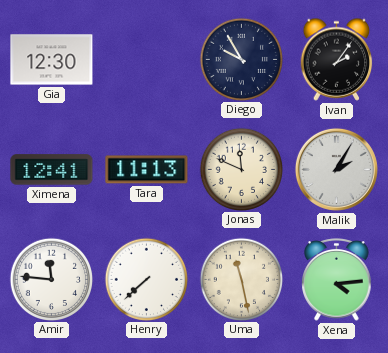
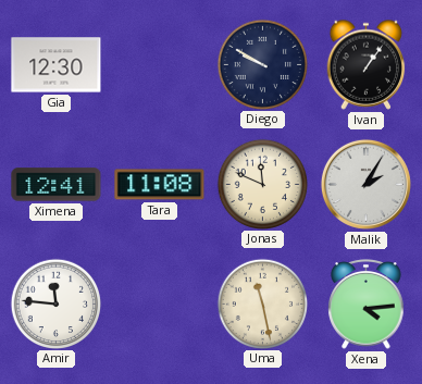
Diego: 9:55 -> 9:50
Ivan: 2:06 -> 1:06
Tara: 11:13 -> 11:08
Henry: 7:38 -> none
